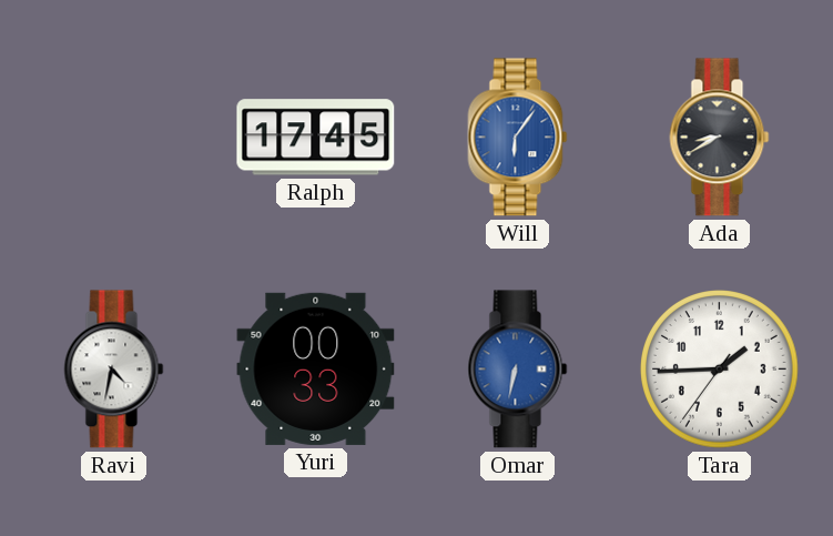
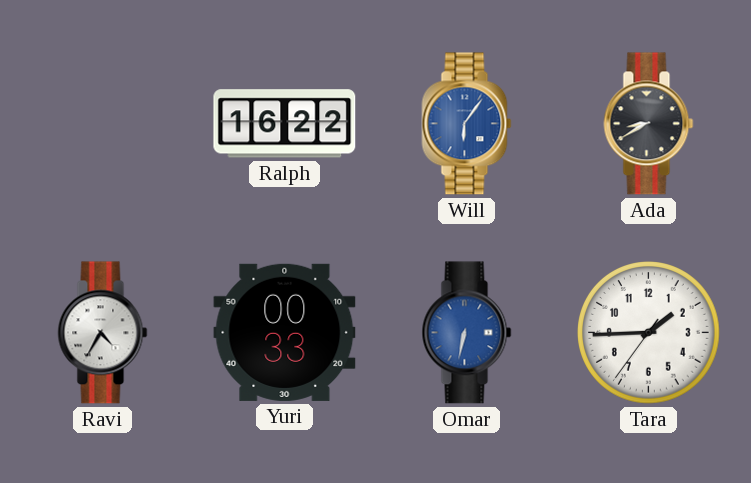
Ralph: 17:45 -> 16:22
Ravi: 4:32 -> 4:35
